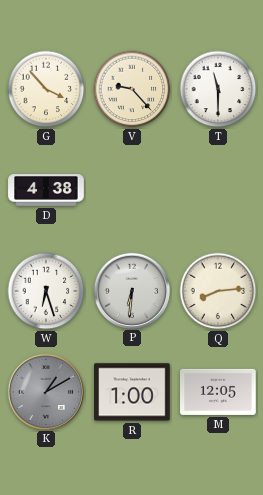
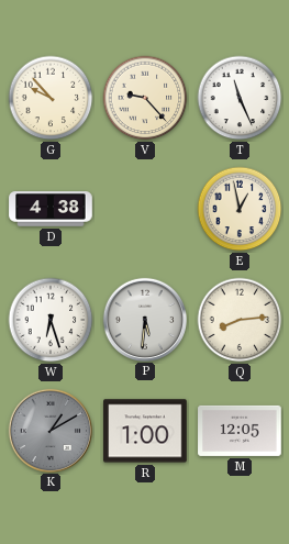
G: 3:53 -> 9:53
T: 11:30 -> 11:26
E: none -> 12:58
P: 6:31 -> 5:31
